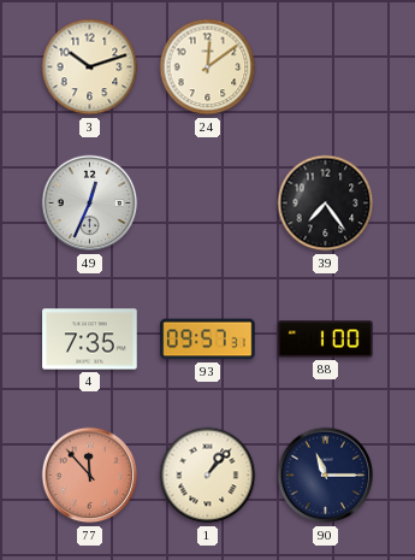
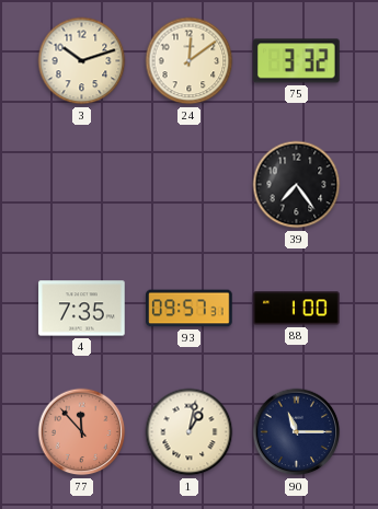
75: none -> 3:32
49: 12:34 -> none
1: 1:07 -> 1:02
